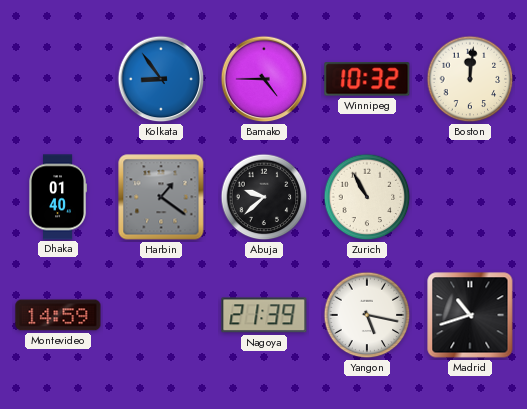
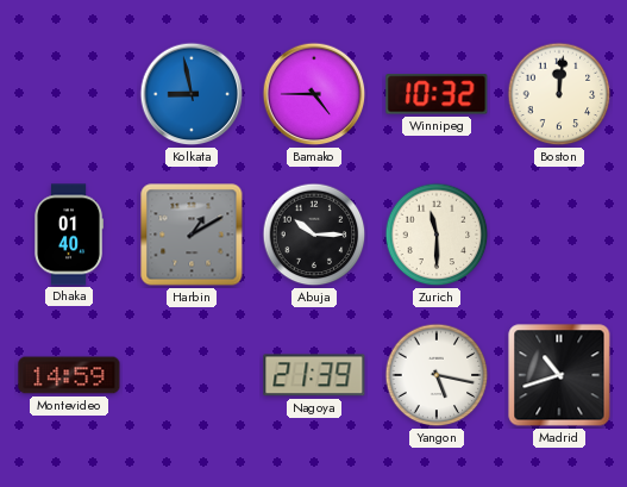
Kolkata: 8:54 -> 8:58
Harbin: 1:21 -> 1:10
Abuja: 9:38 -> 10:15
Zurich: 10:55 -> 11:30
